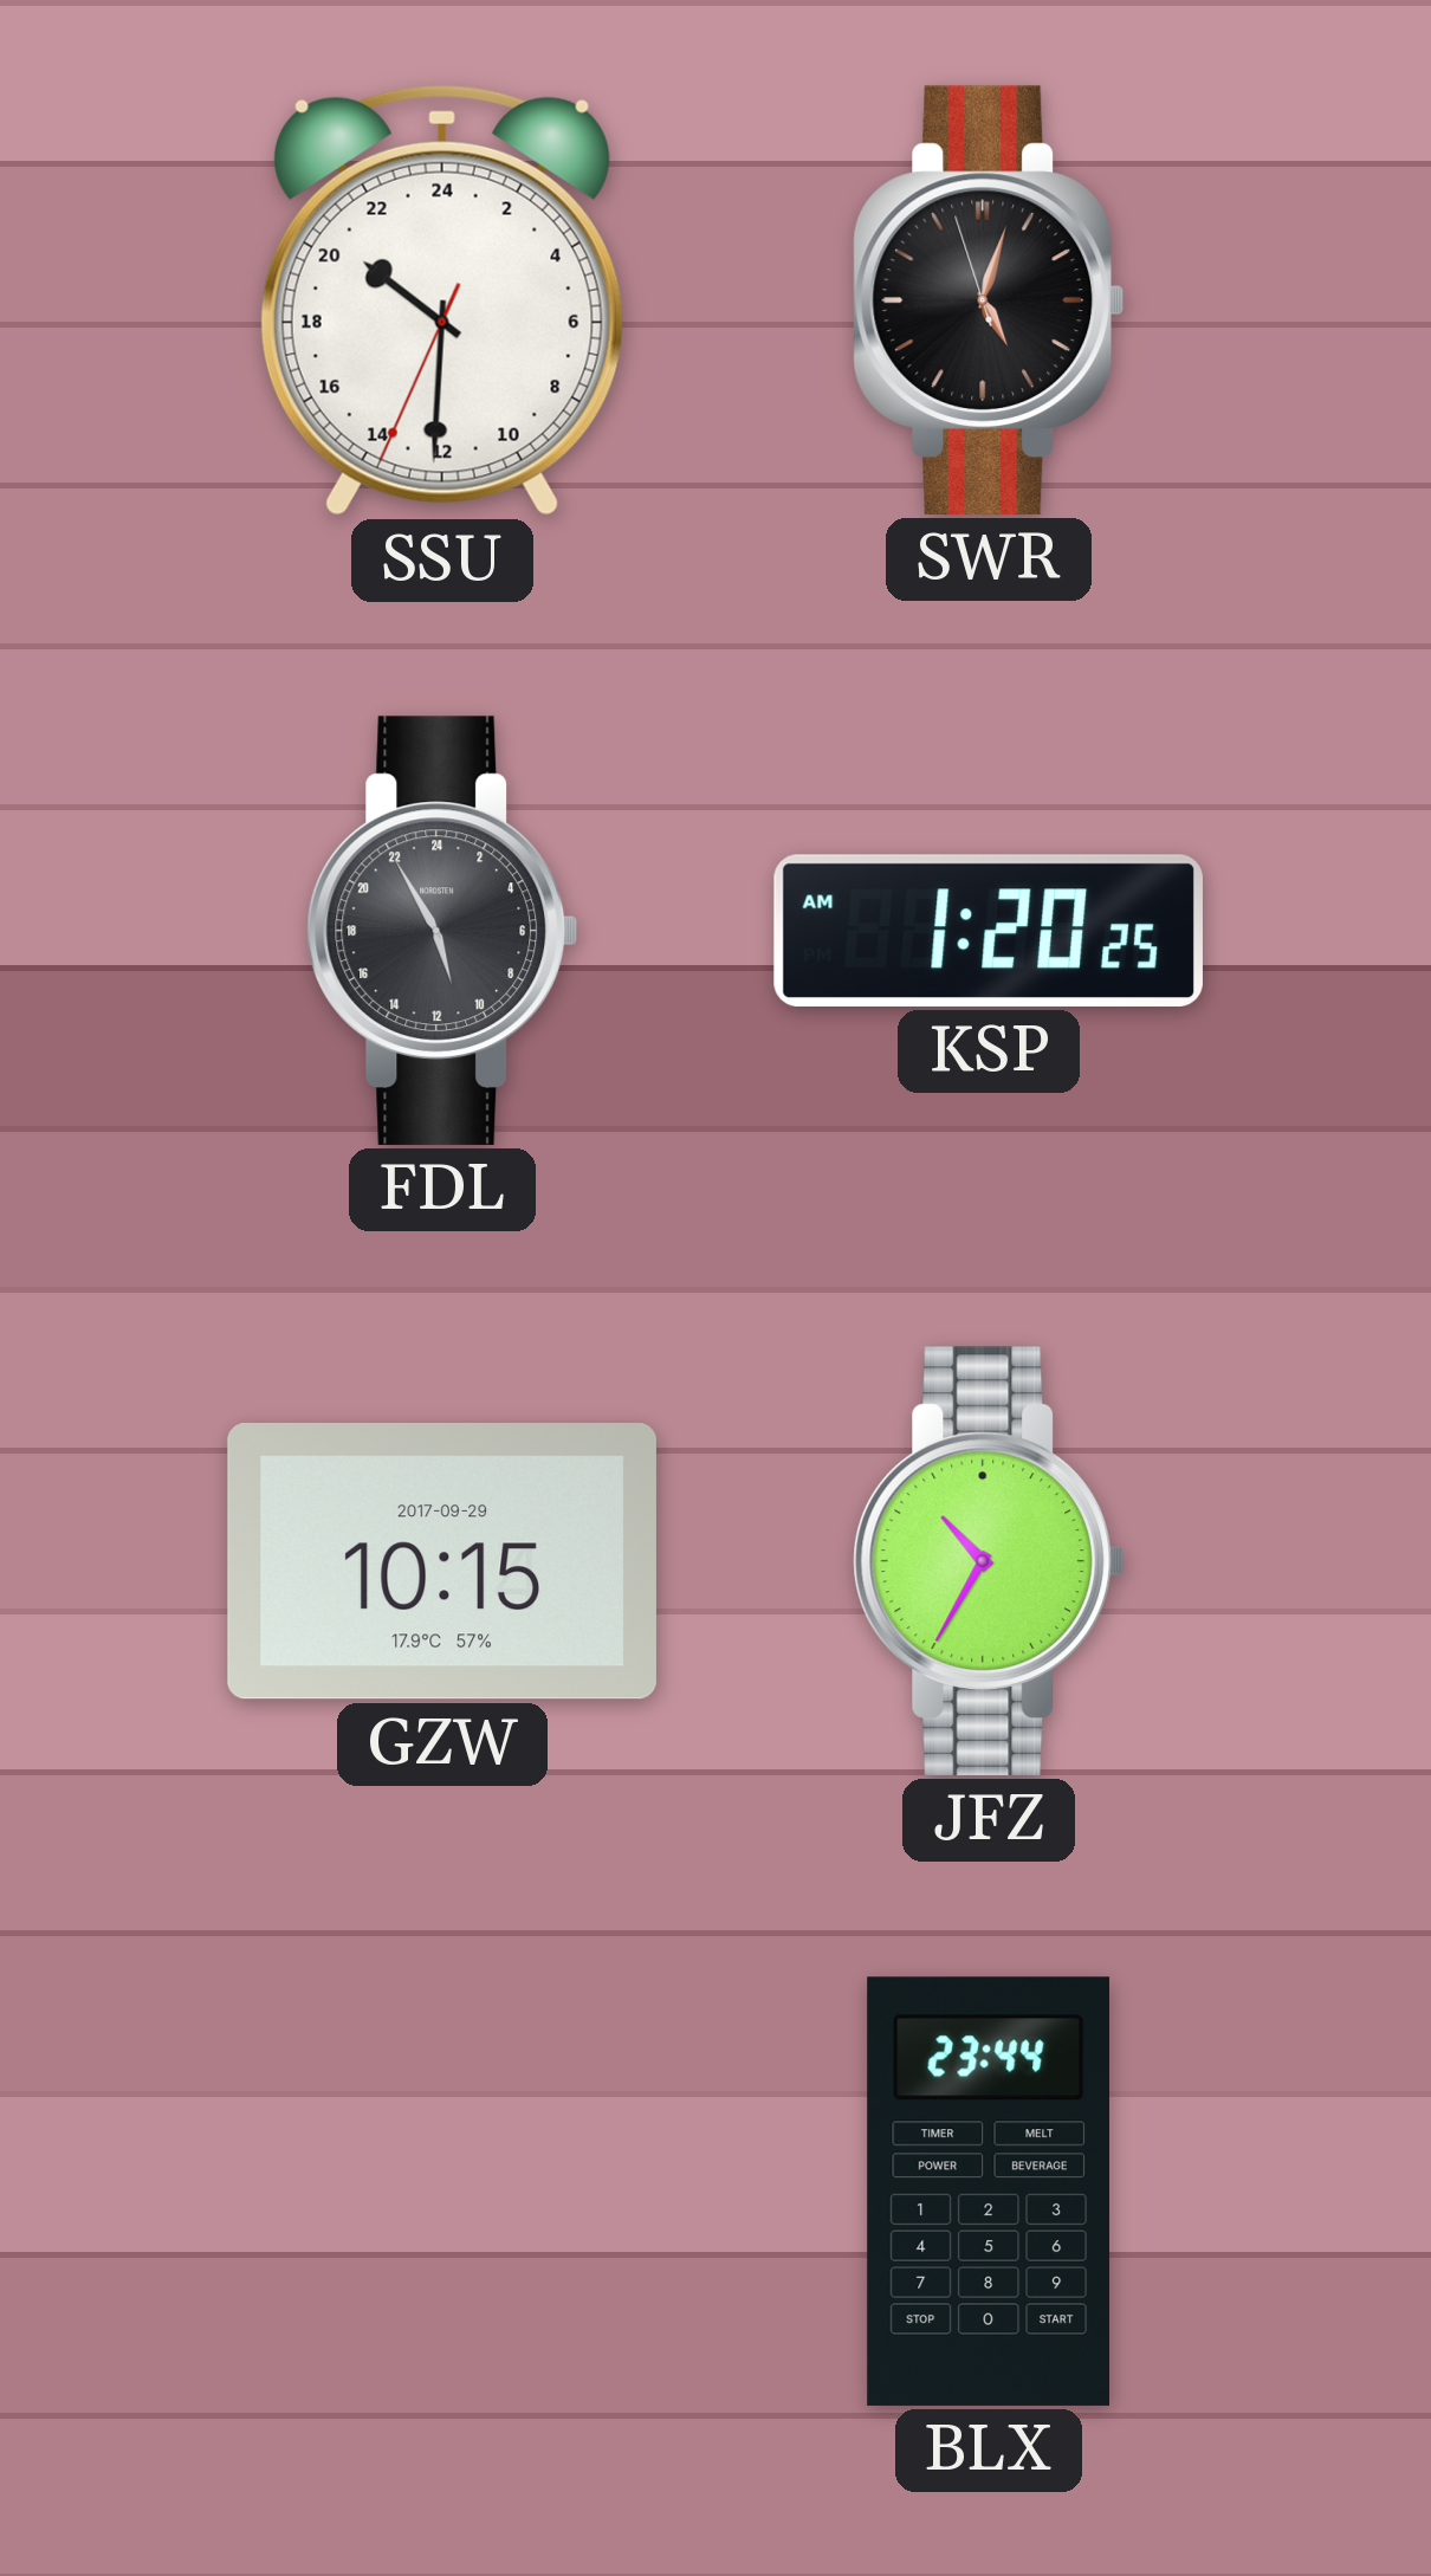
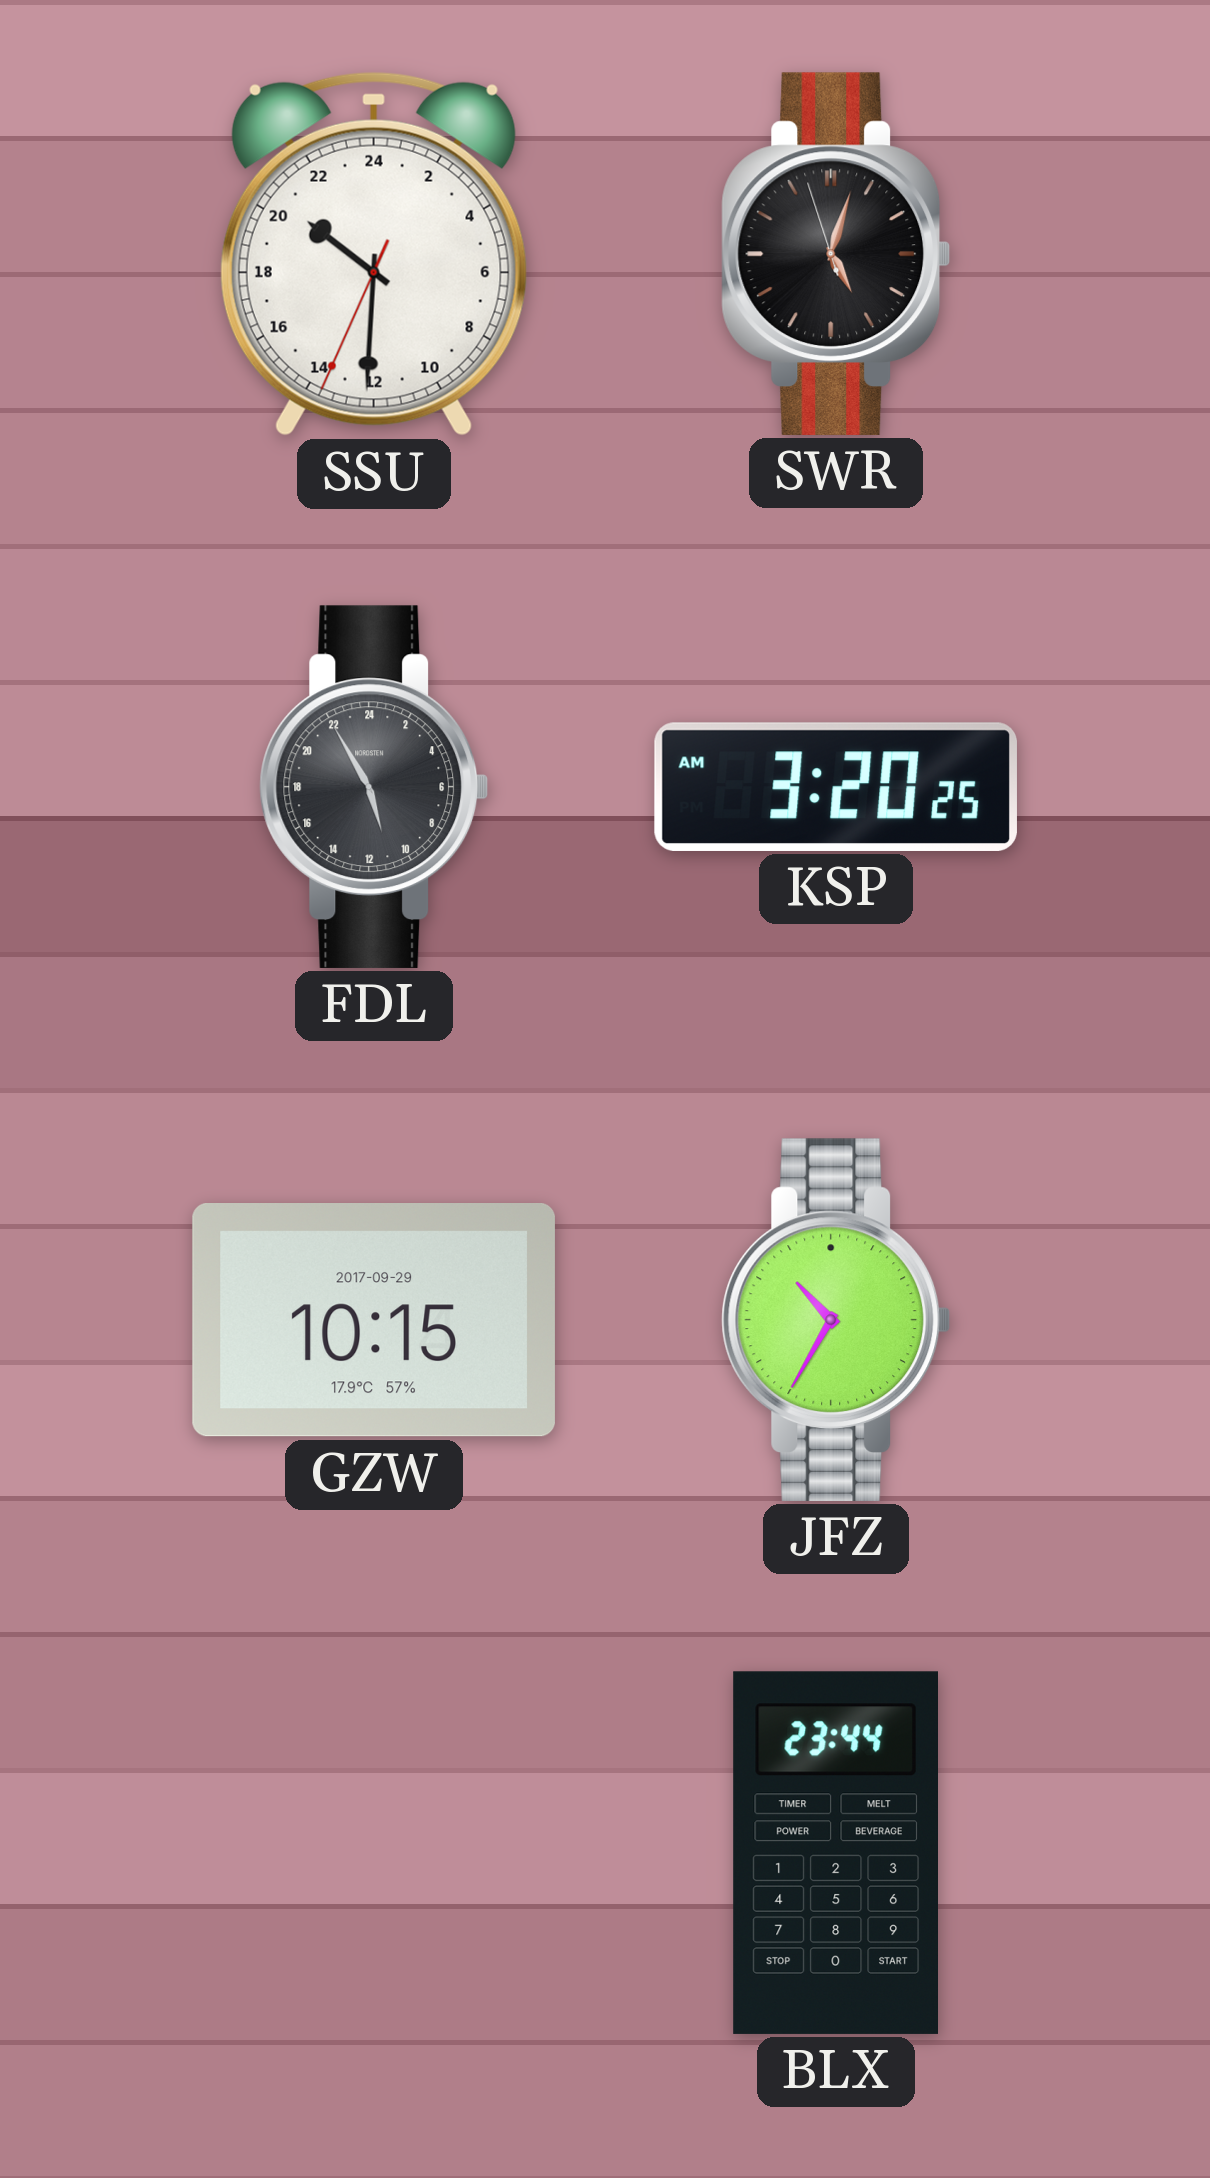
KSP: 1:20 -> 3:20
